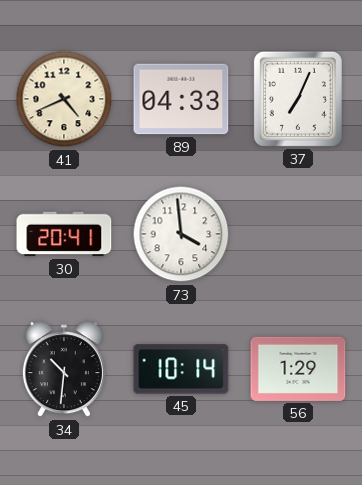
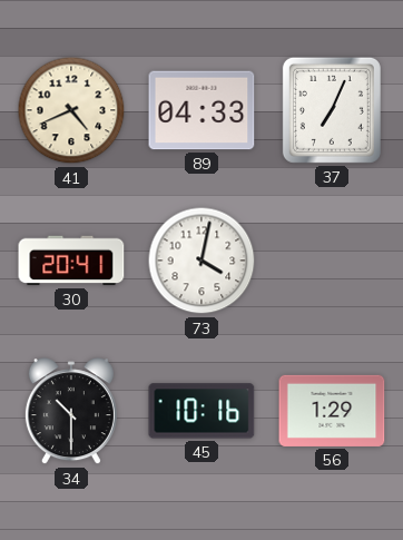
73: 3:59 -> 4:02
34: 10:31 -> 10:30
45: 10:14 -> 10:16
